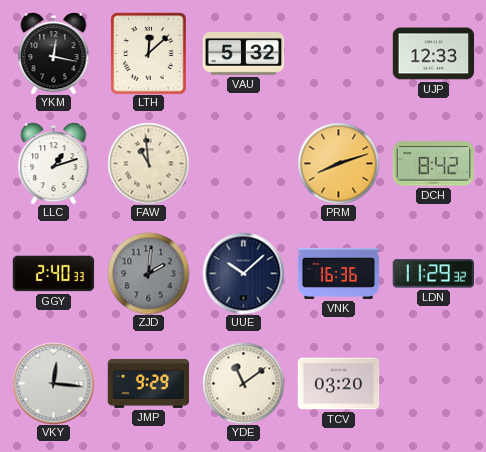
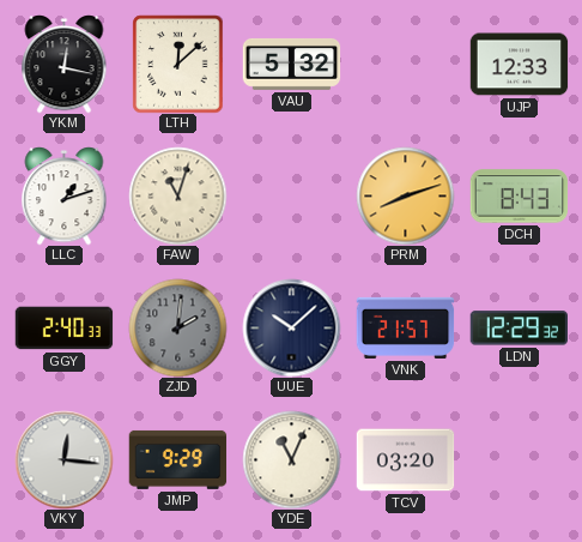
FAW: 10:59 -> 11:03
DCH: 8:42 -> 8:43
VNK: 16:36 -> 21:57
LDN: 11:29 -> 12:29
YDE: 11:09 -> 11:04
